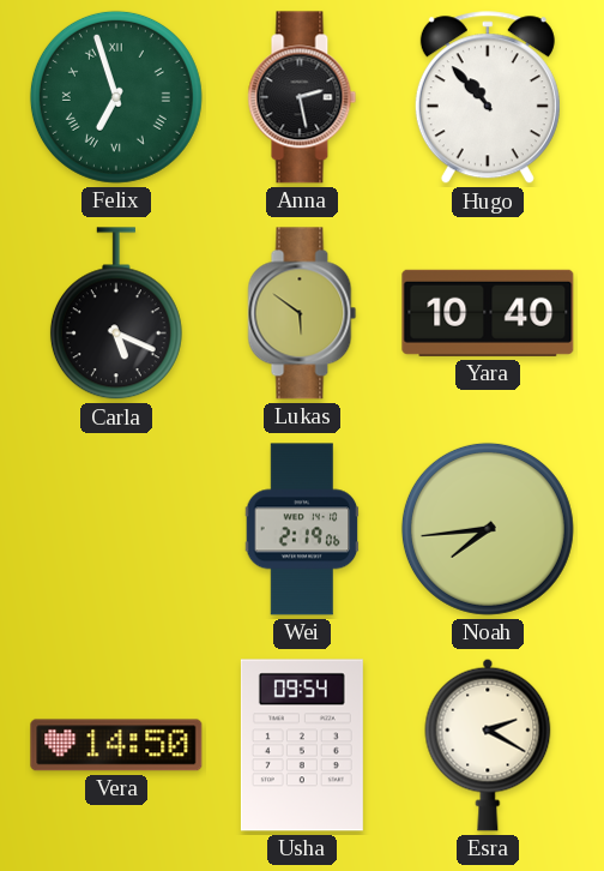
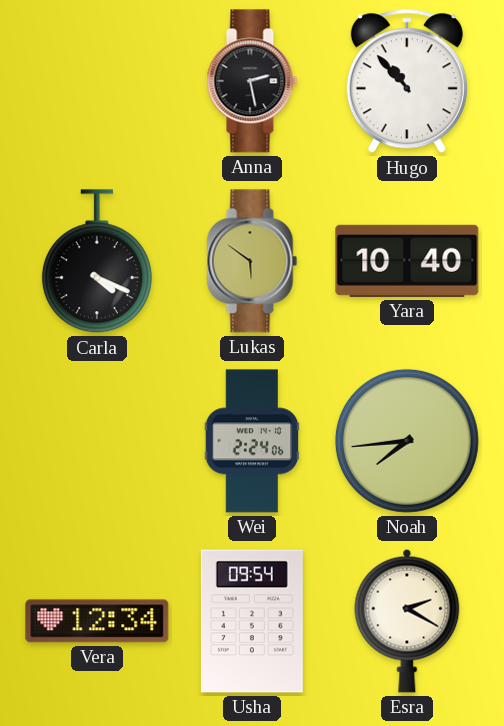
Felix: 6:57 -> none
Carla: 5:19 -> 4:19
Wei: 2:19 -> 2:24
Vera: 14:50 -> 12:34
